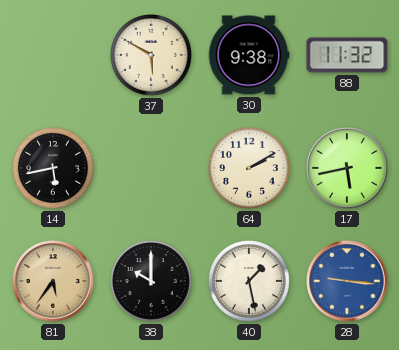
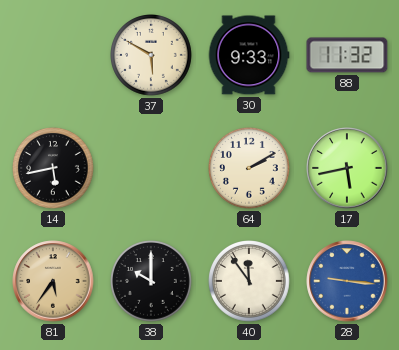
30: 9:38 -> 9:33
40: 1:28 -> 11:54
